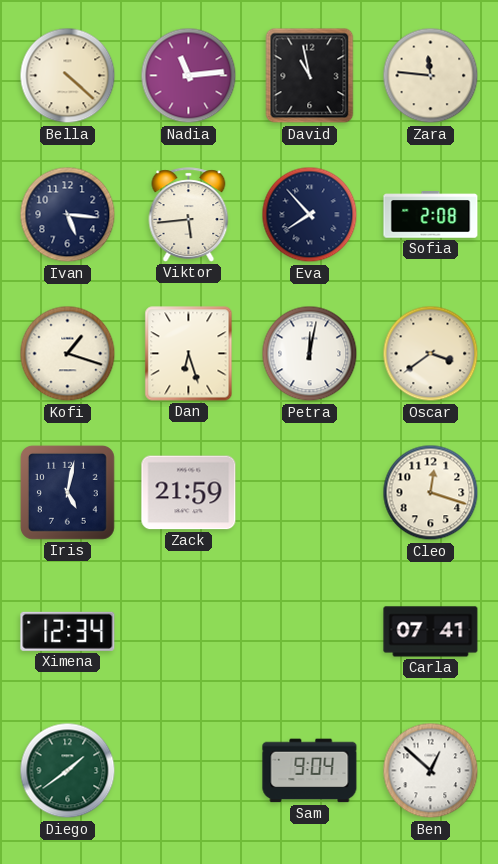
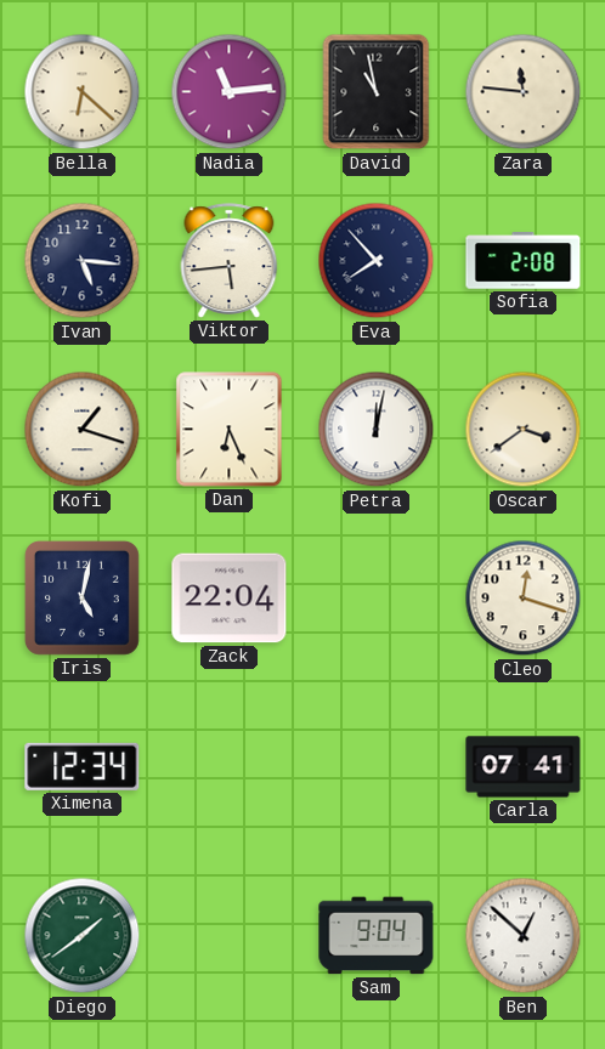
Bella: 4:22 -> 6:22
Dan: 6:27 -> 6:26
Zack: 21:59 -> 22:04
